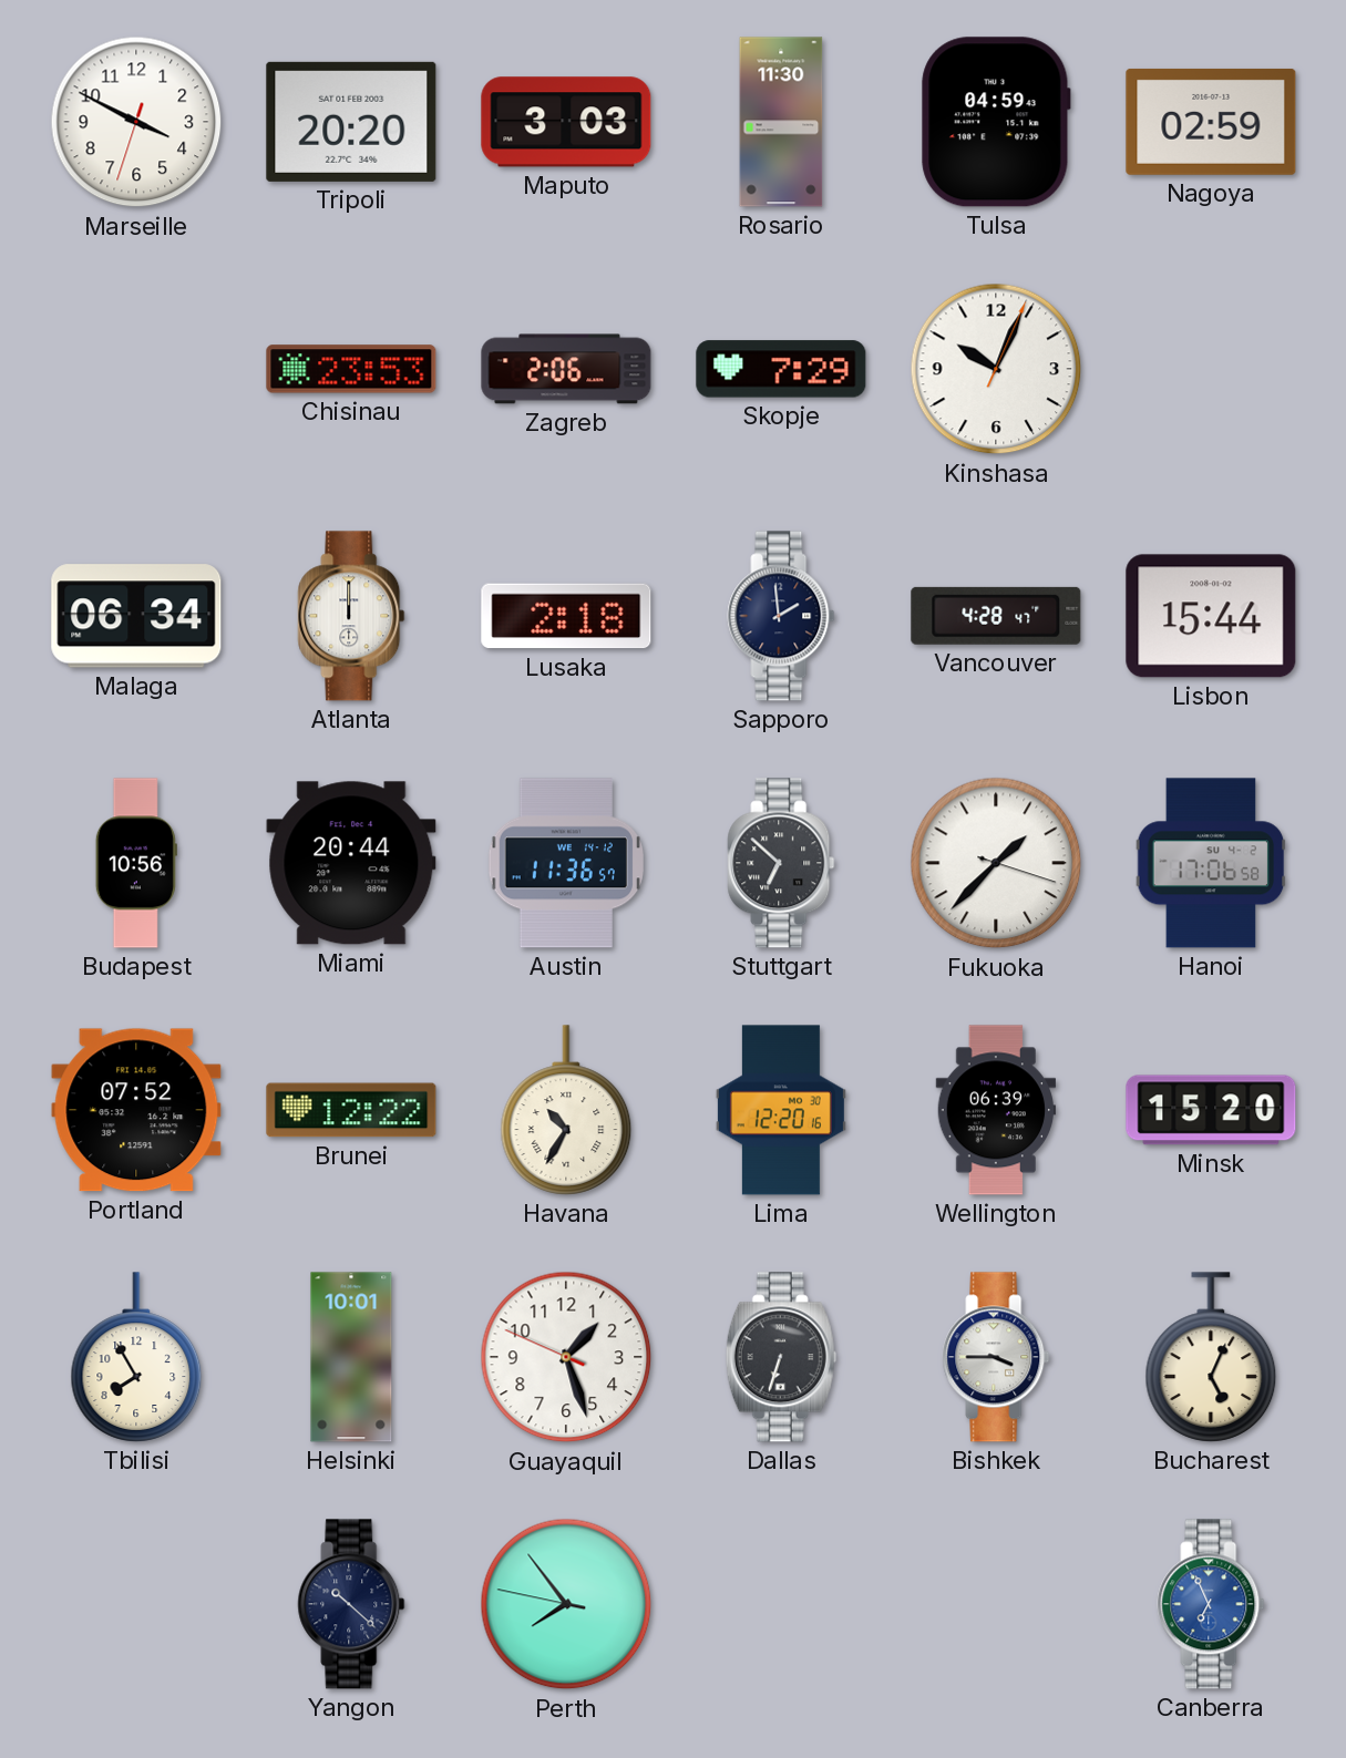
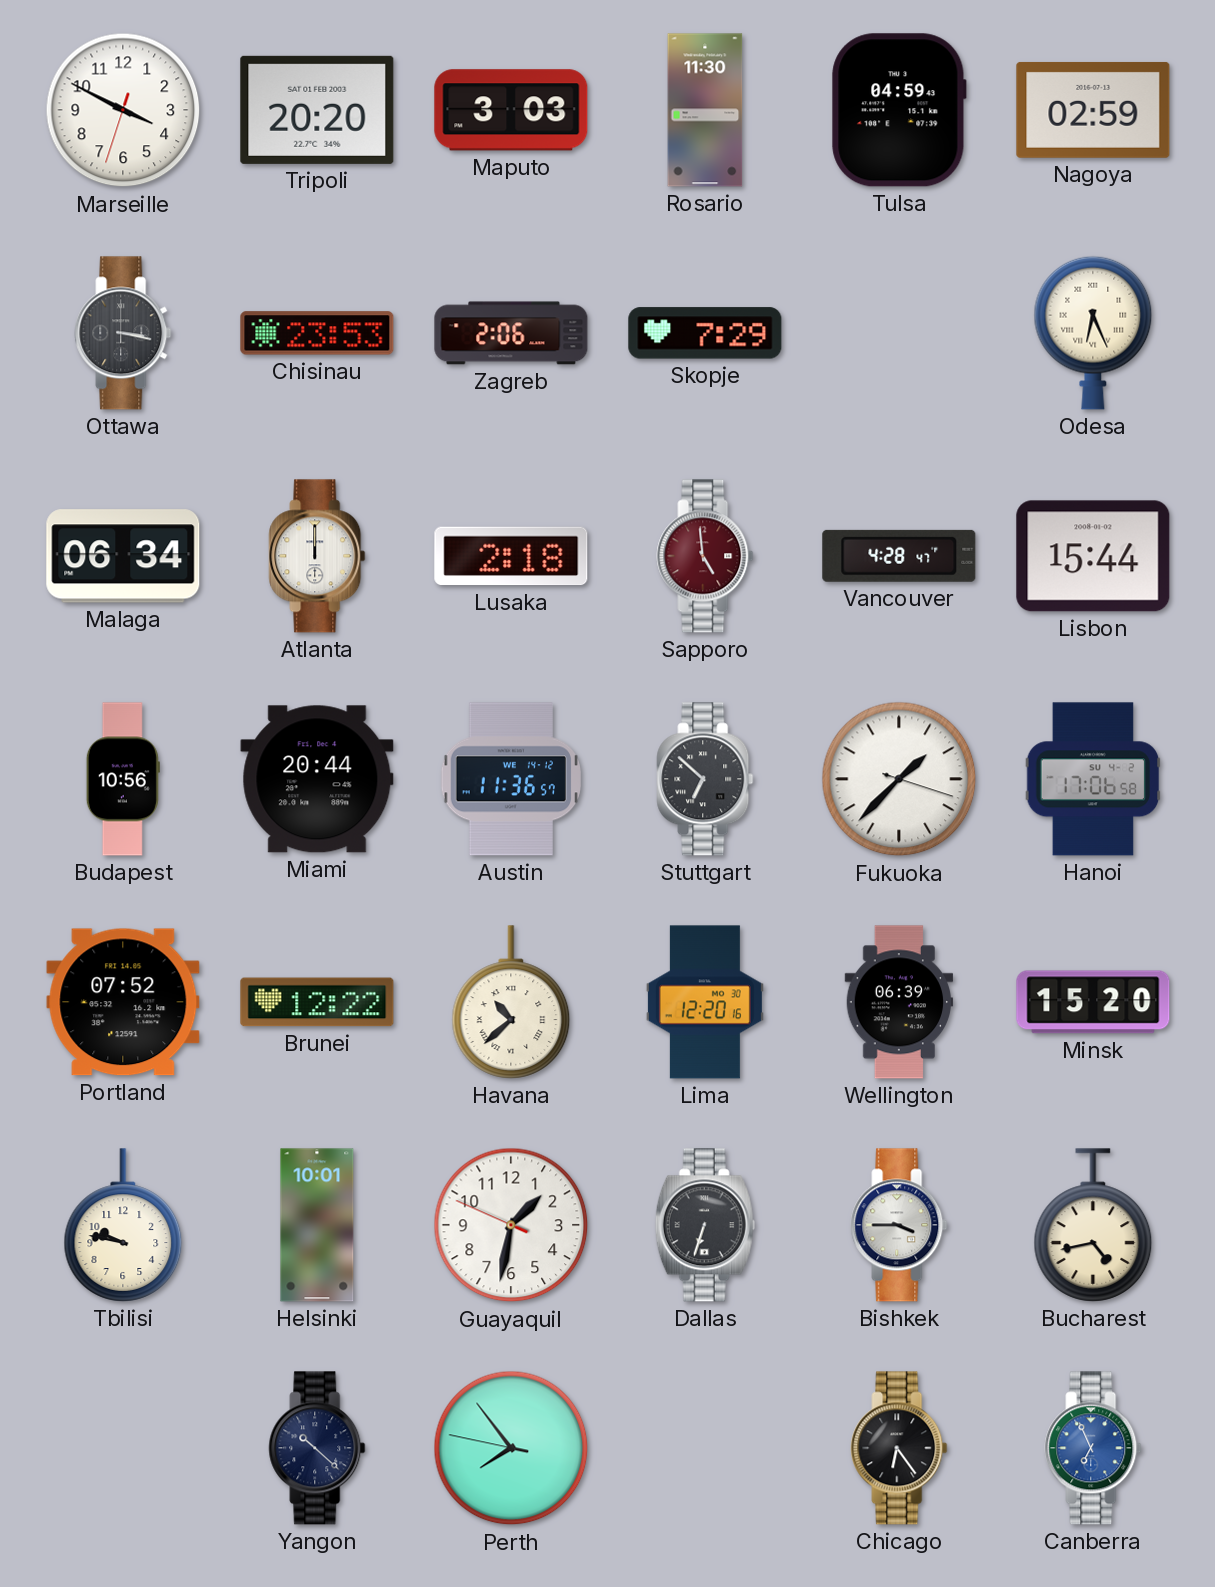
Ottawa: none -> 3:17
Kinshasa: 10:04 -> none
Odesa: none -> 6:26
Sapporo: 1:59 -> 4:59
Sapporo dial: navy -> burgundy
Havana: 10:35 -> 10:38
Tbilisi: 7:55 -> 9:47
Guayaquil: 1:26 -> 1:31
Bucharest: 5:04 -> 4:43
Chicago: none -> 6:24
